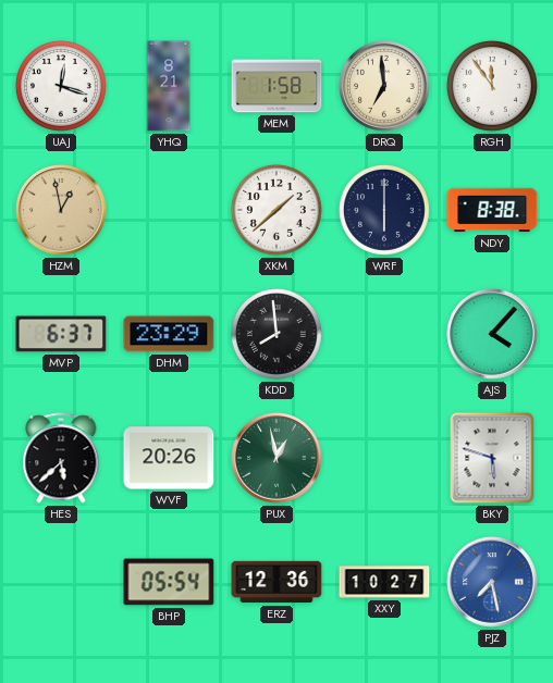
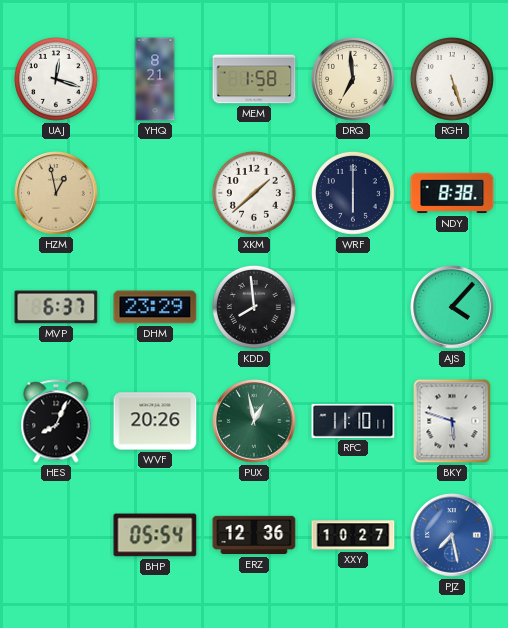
RGH: 11:54 -> 5:27
HES: 5:38 -> 8:04
RFC: none -> 11:10
